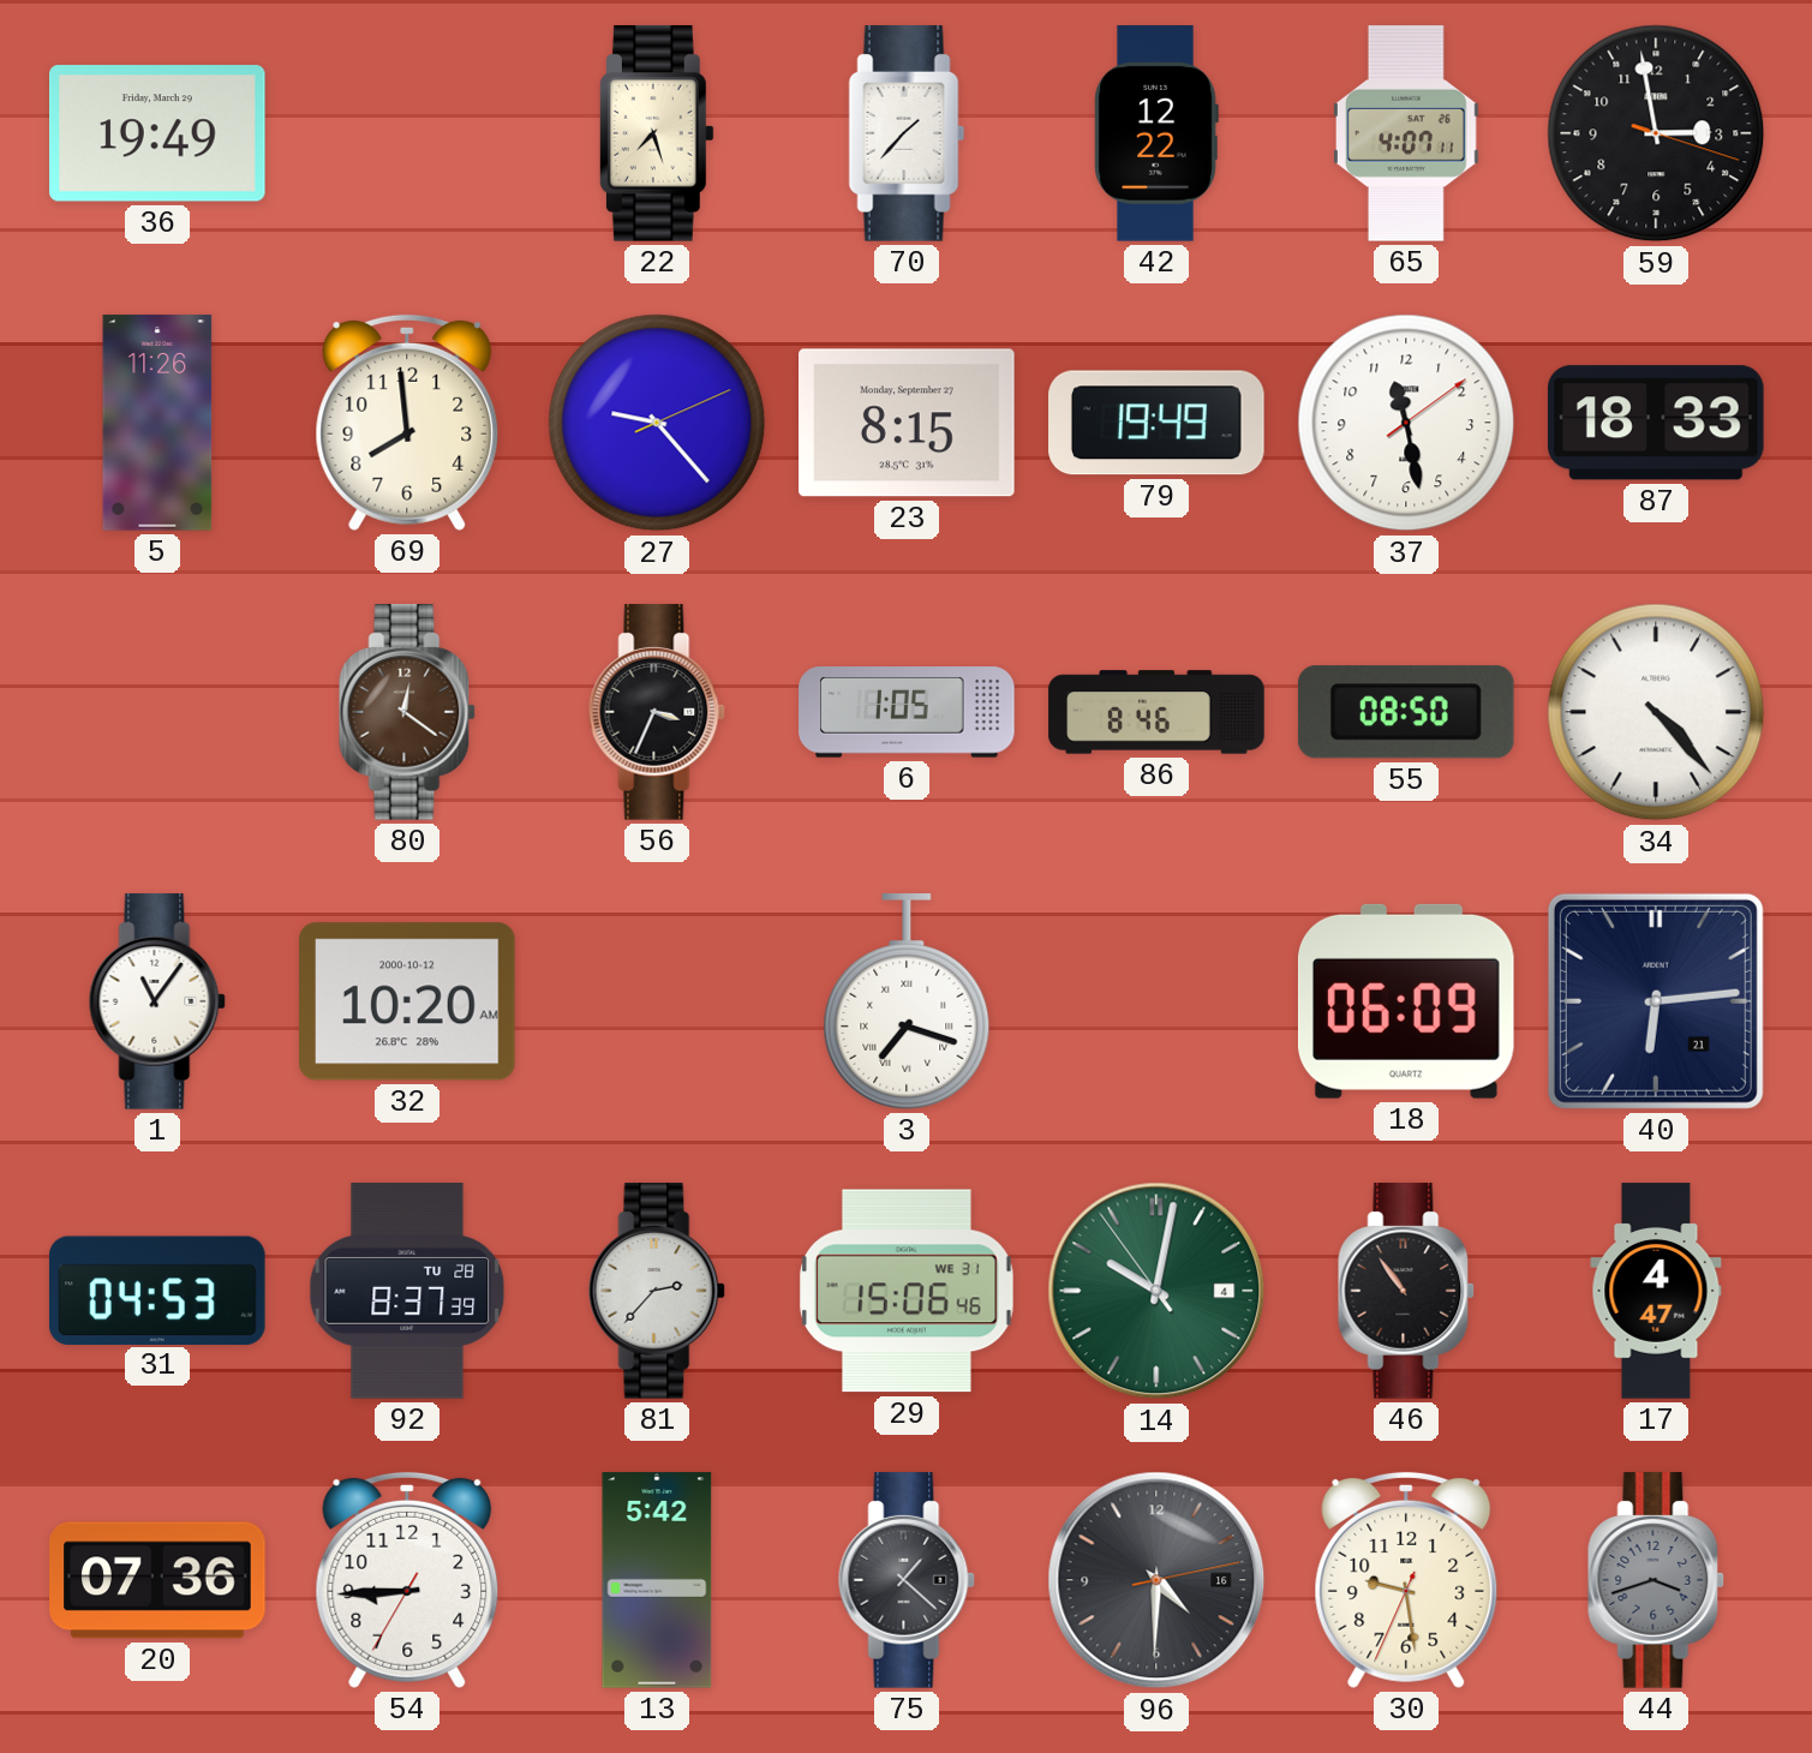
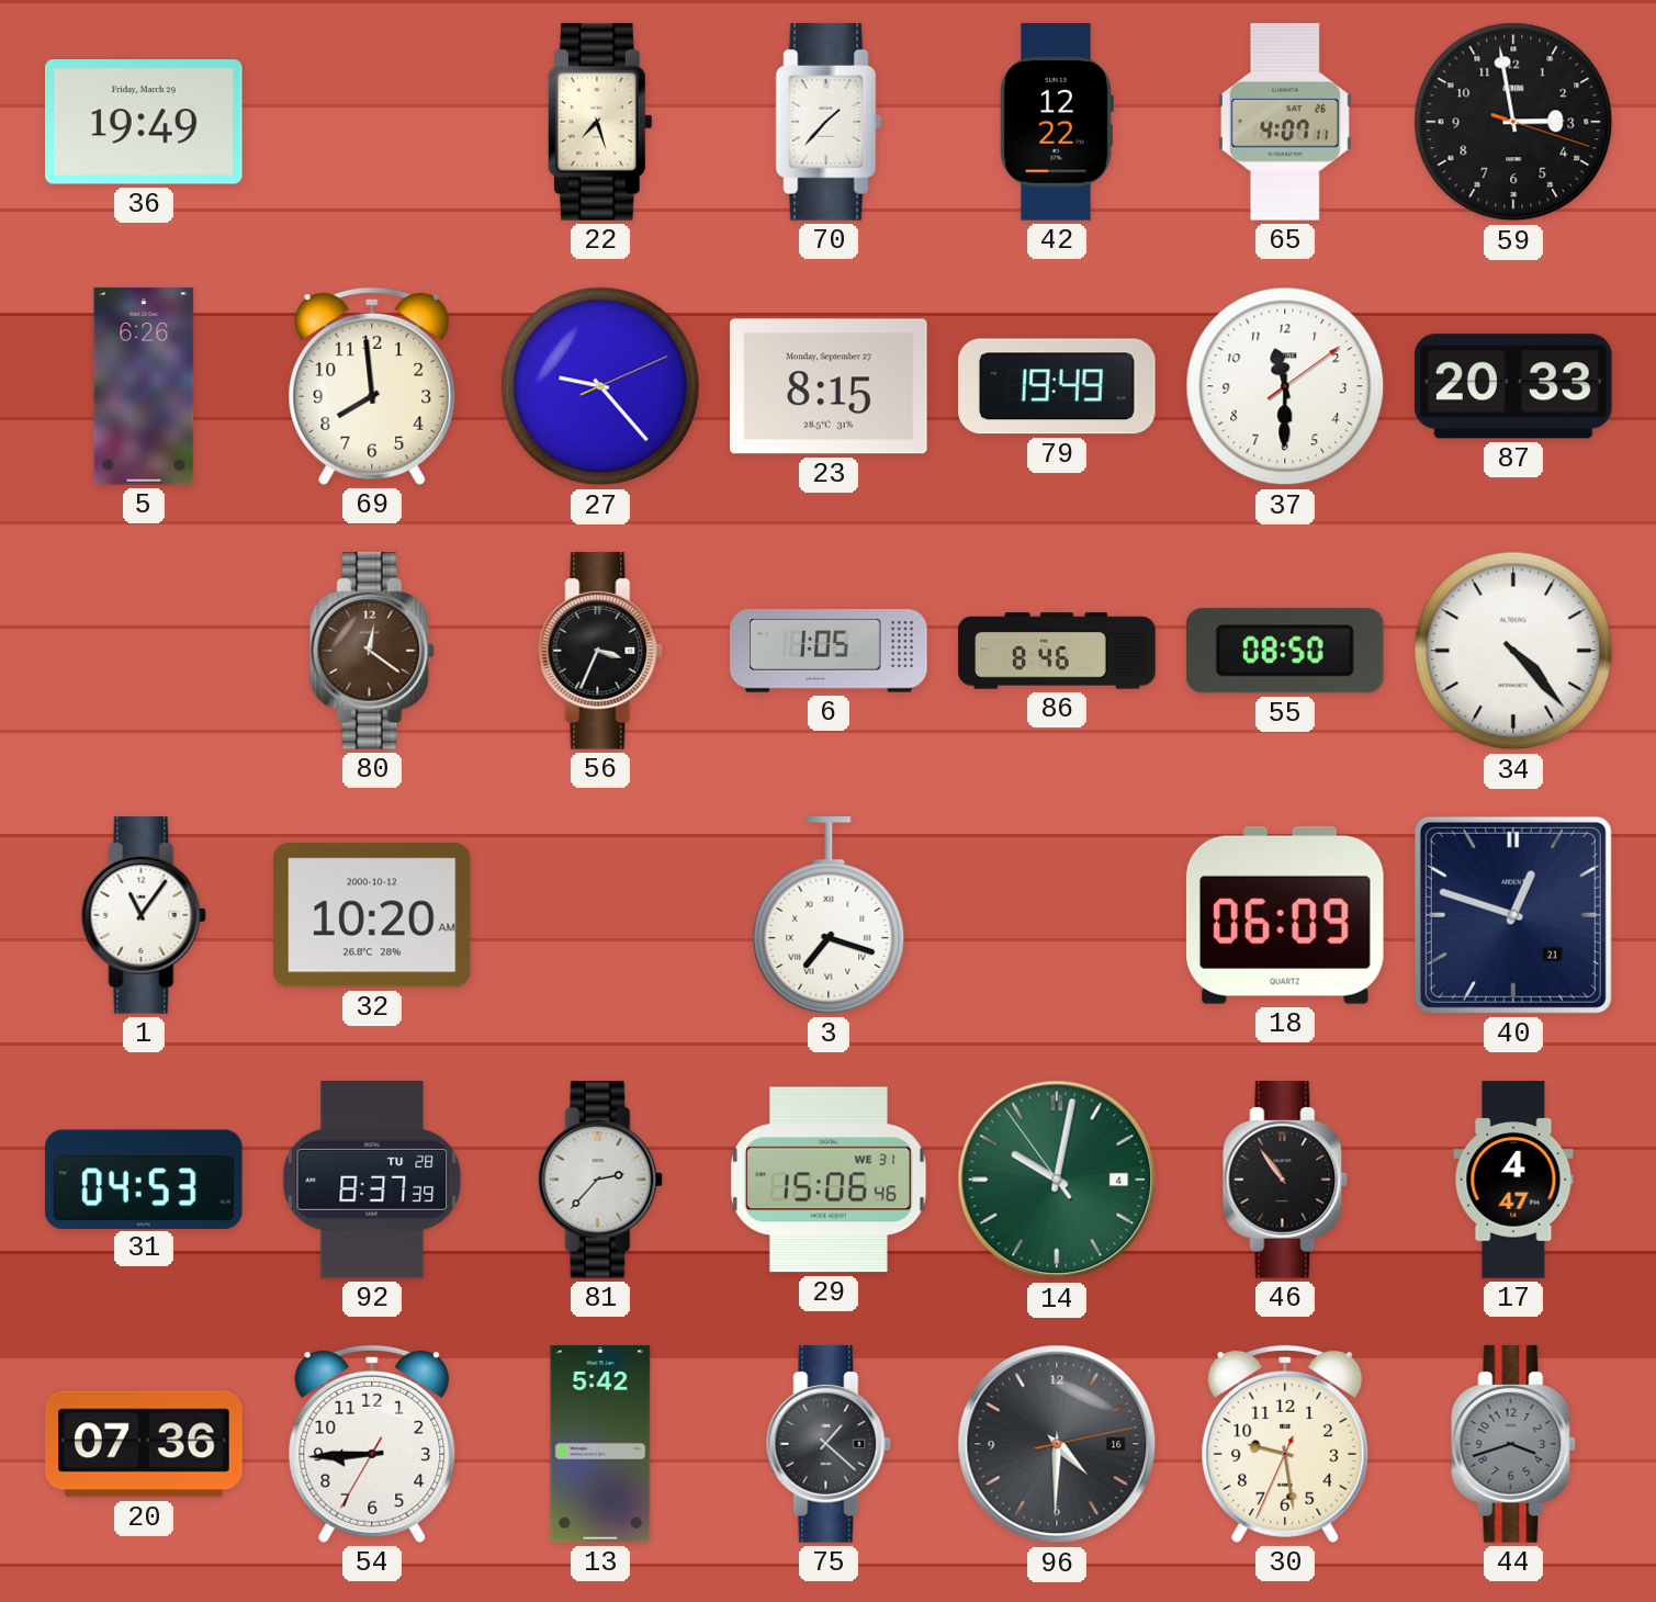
5: 11:26 -> 6:26
37: 11:28 -> 11:30
87: 18:33 -> 20:33
40: 6:14 -> 12:48
